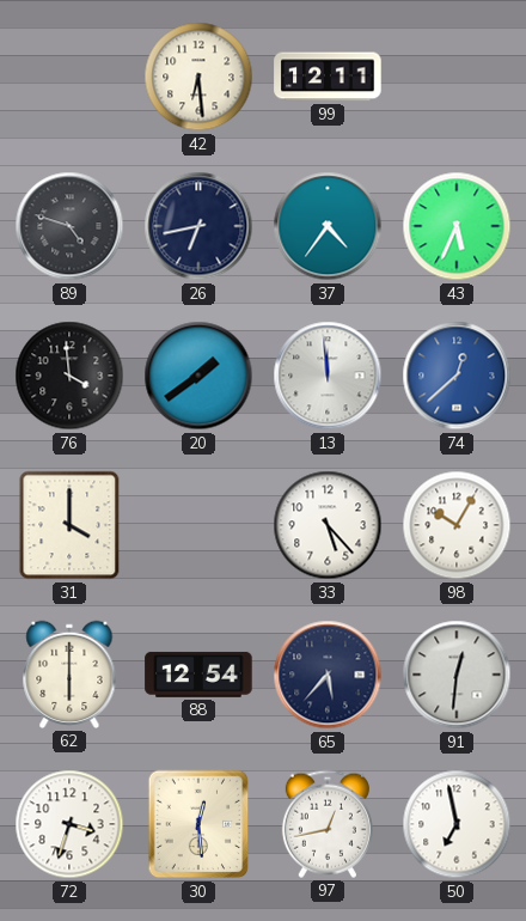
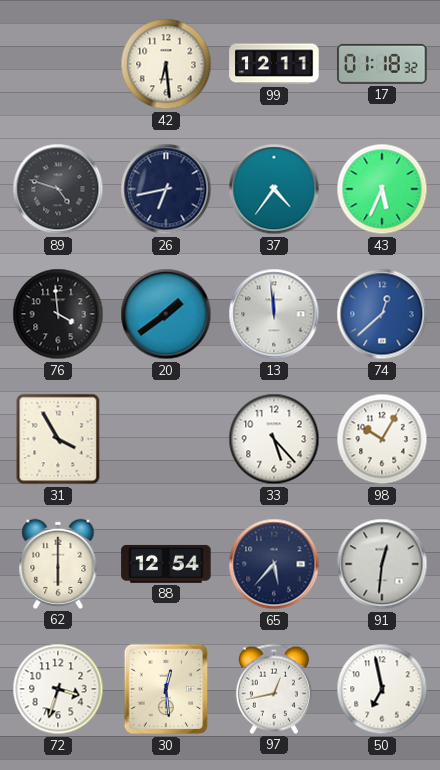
17: none -> 01:18
31: 4:00 -> 3:55
